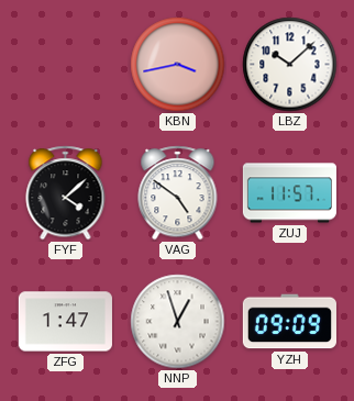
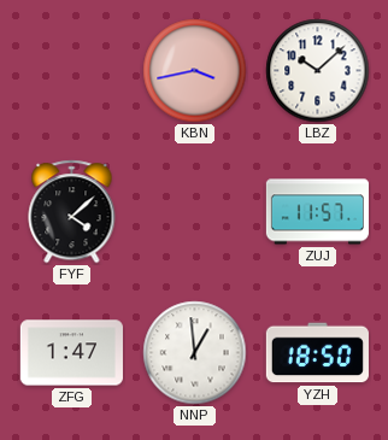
VAG: 4:51 -> none
NNP: 12:57 -> 12:59
YZH: 09:09 -> 18:50
